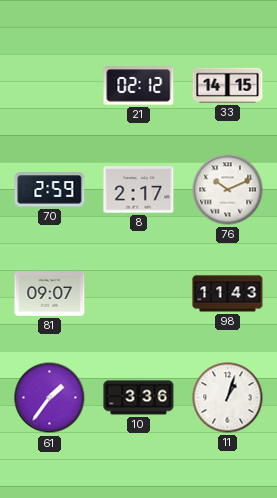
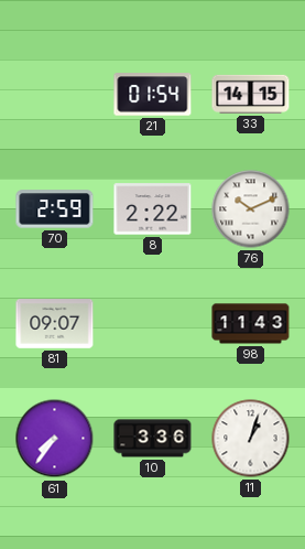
21: 02:12 -> 01:54
8: 2:17 -> 2:22
61: 1:36 -> 7:36
